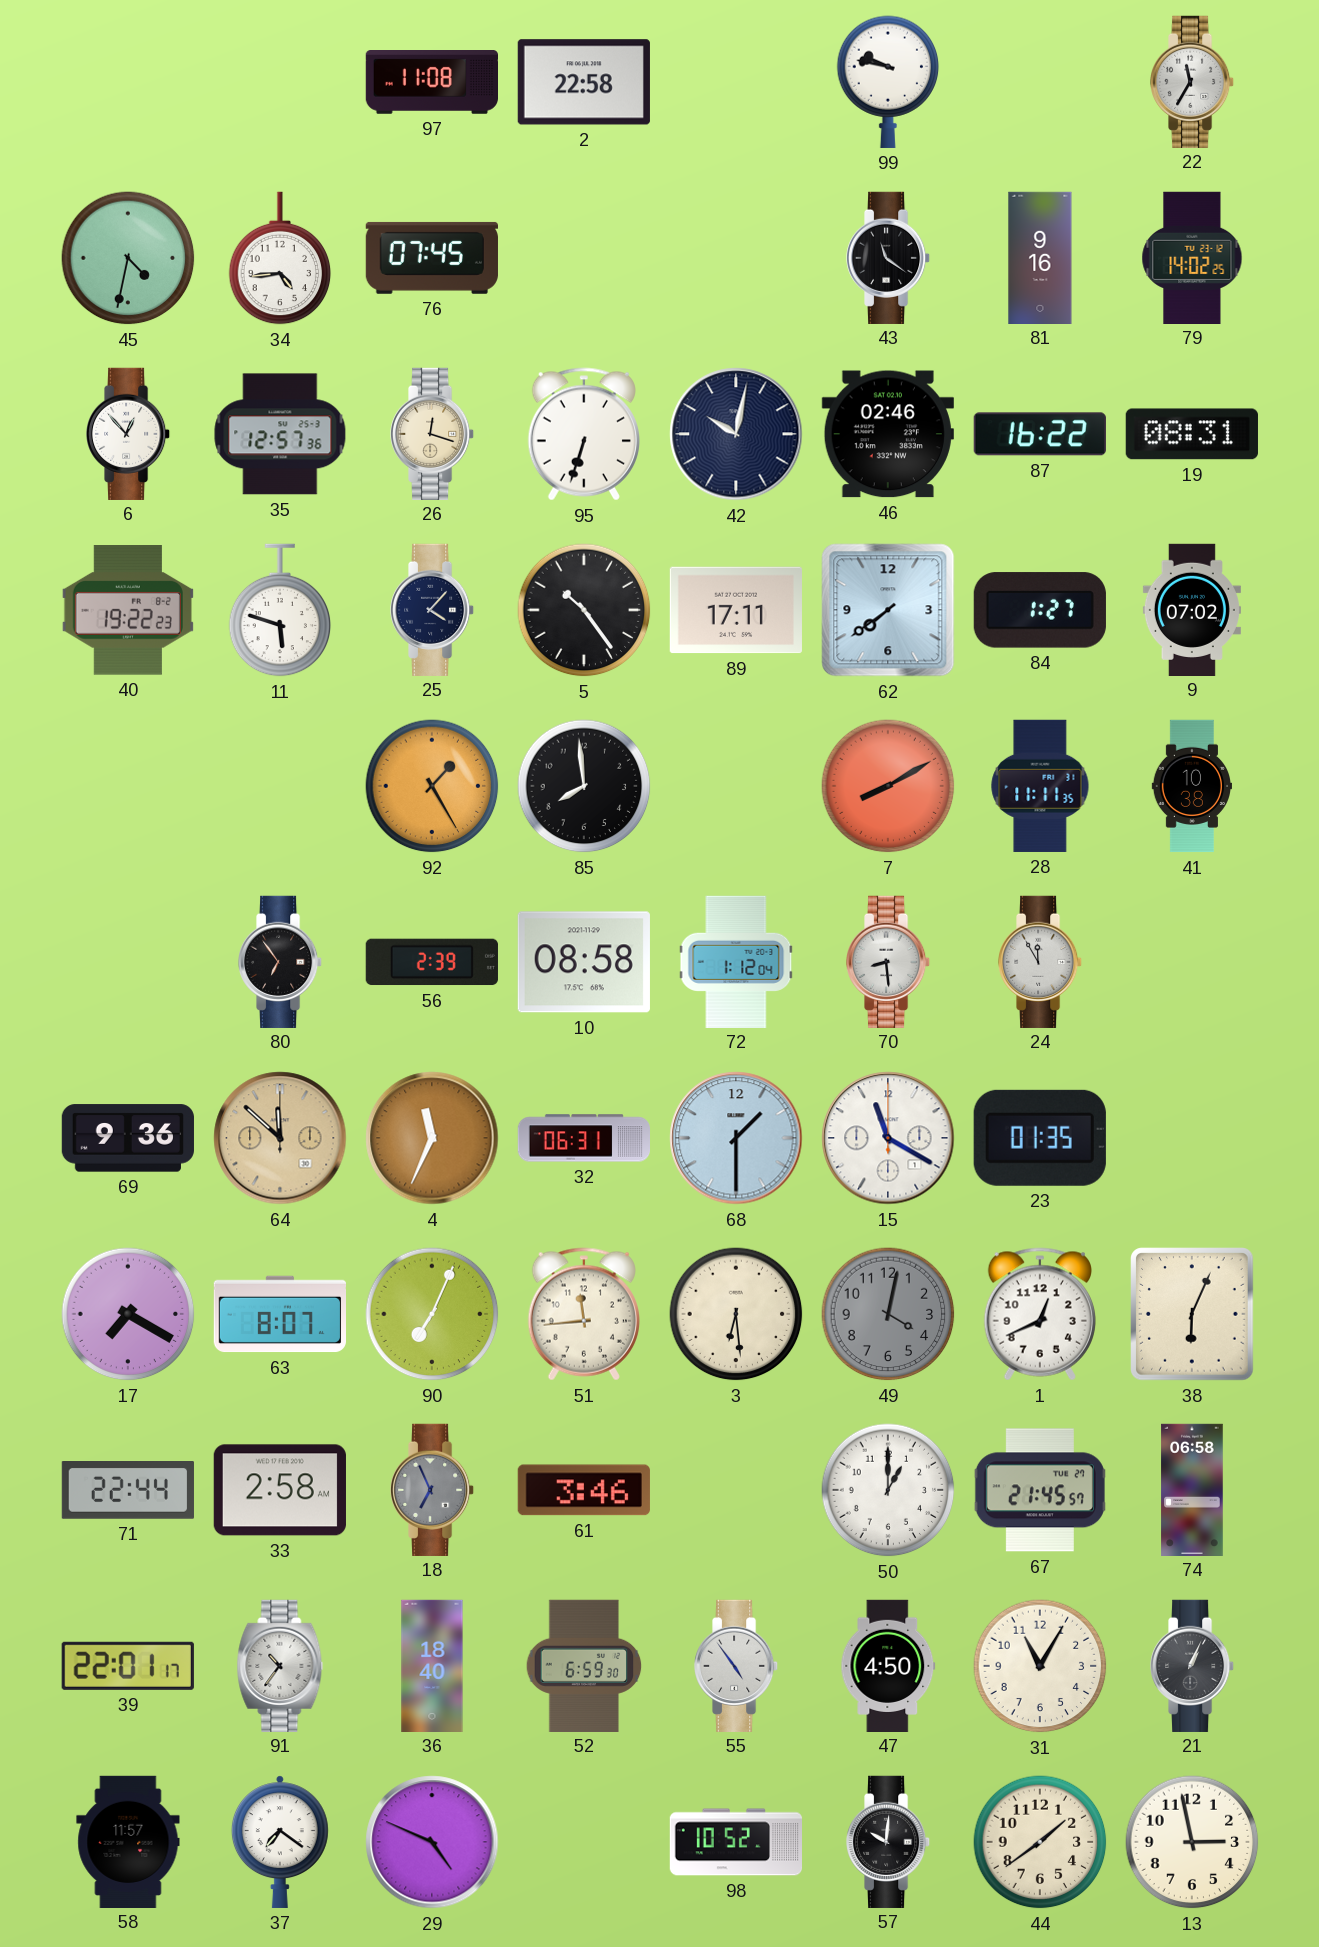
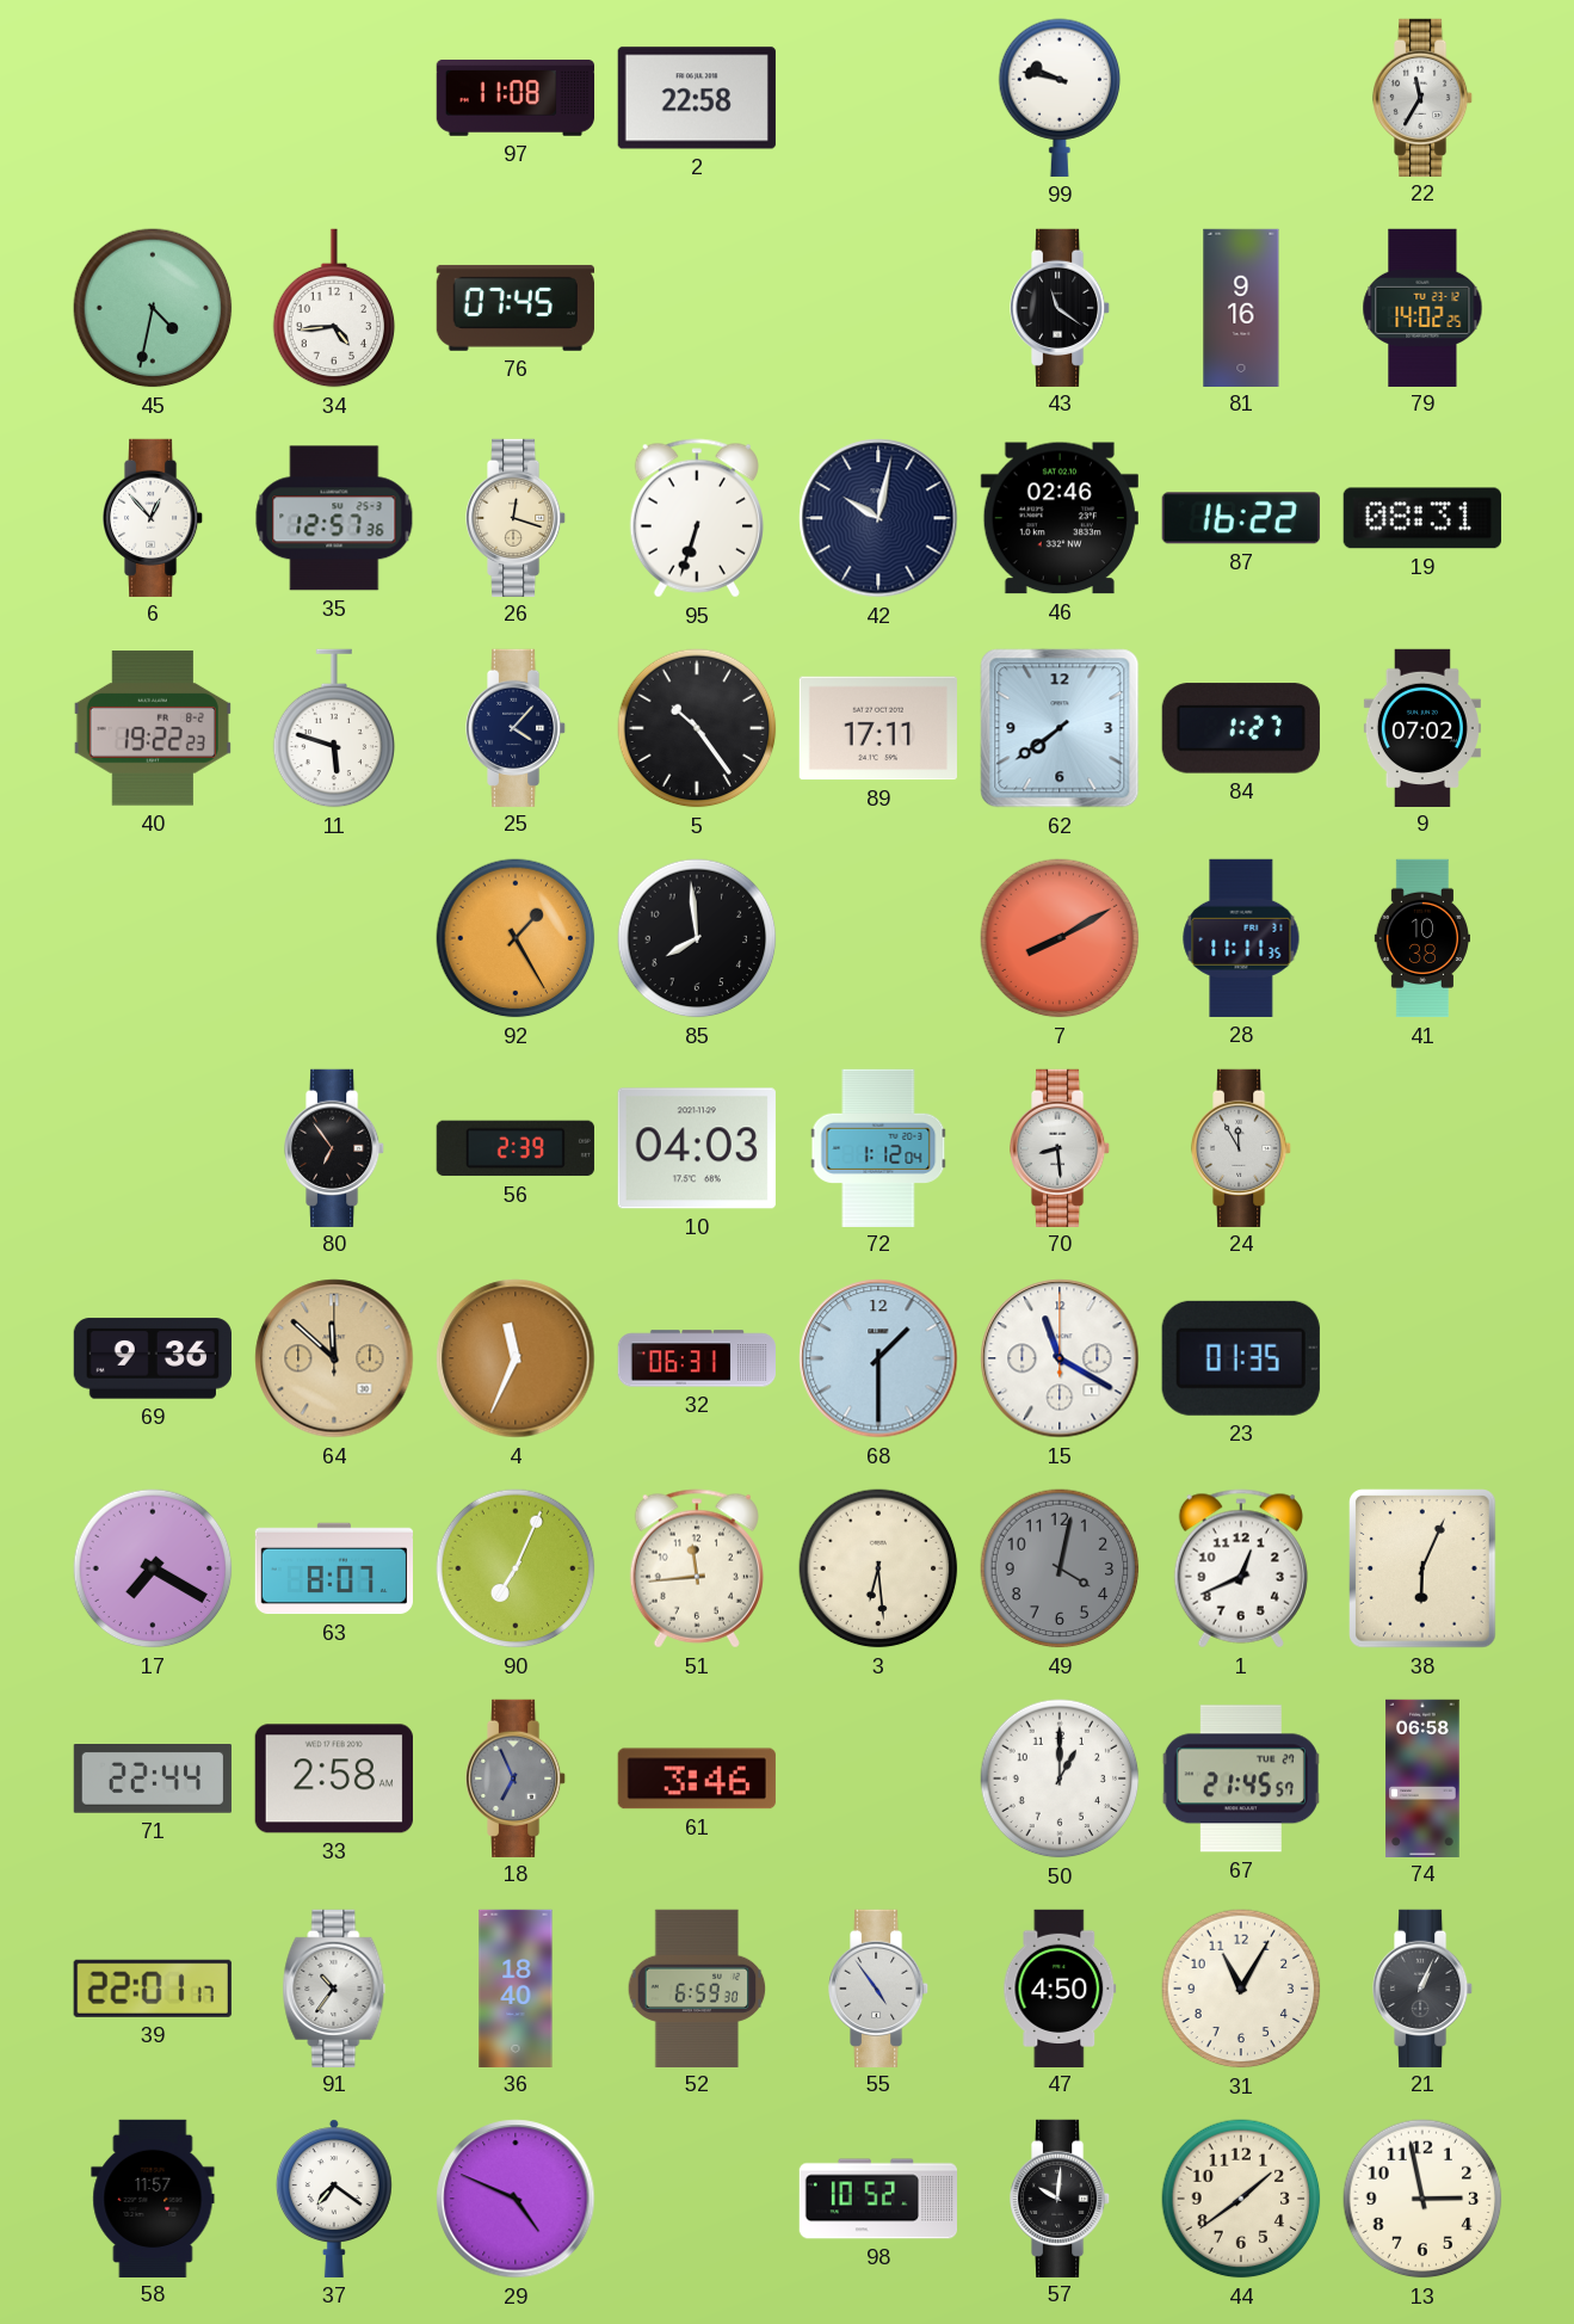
10: 08:58 -> 04:03
